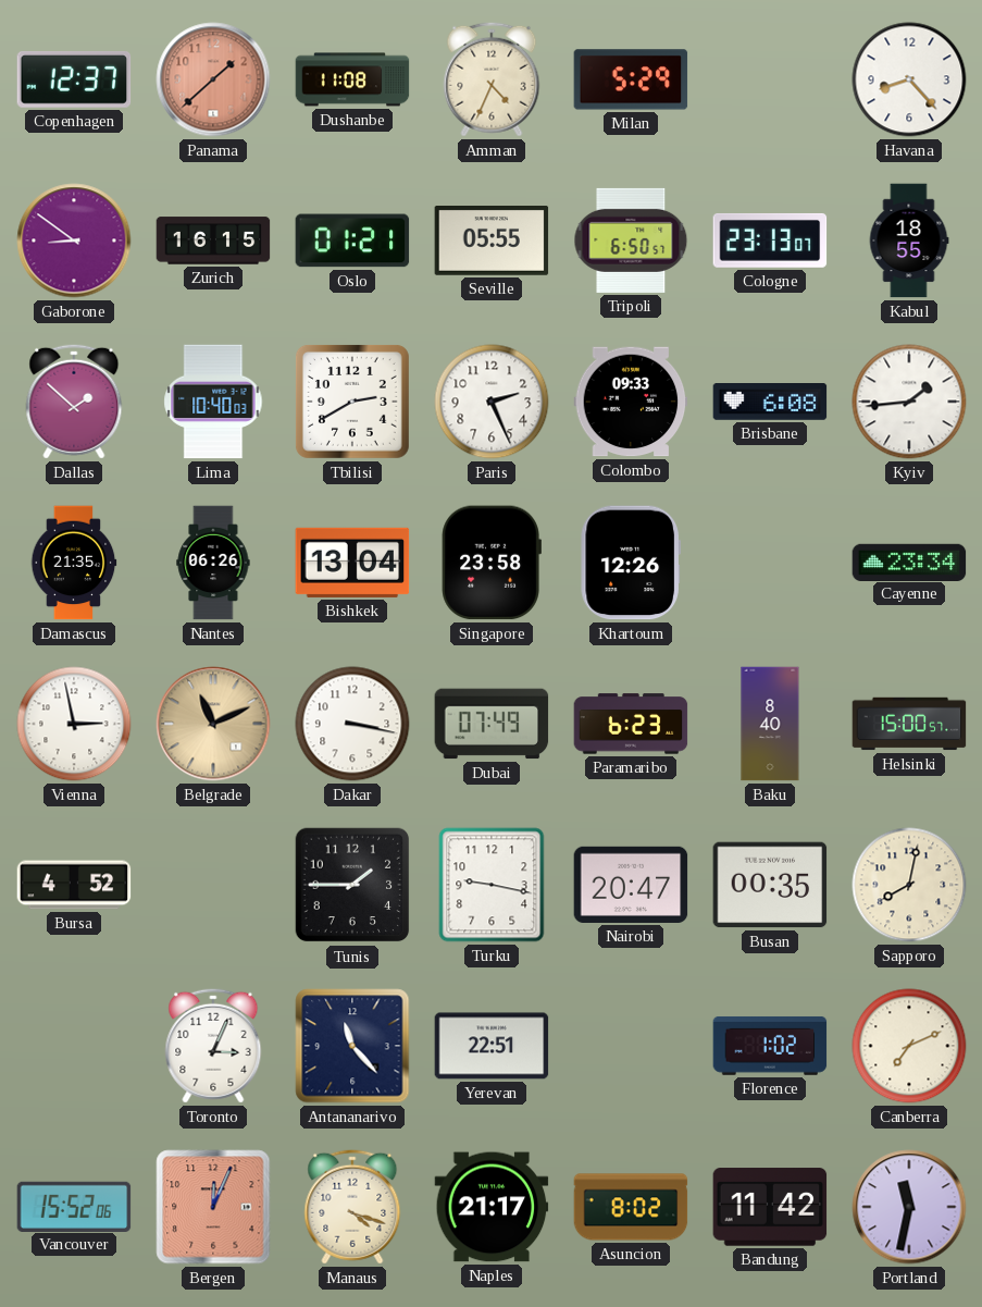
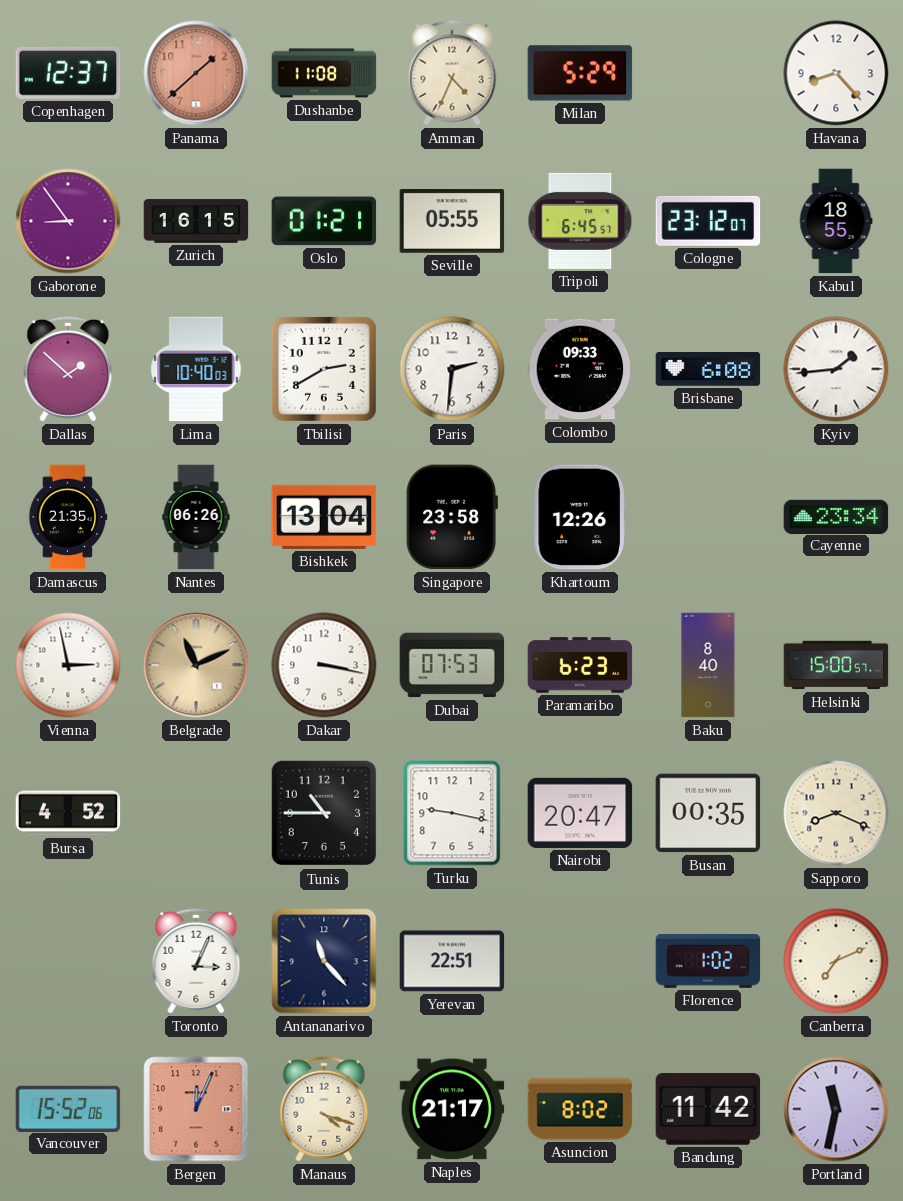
Gaborone: 8:51 -> 8:54
Tripoli: 6:50 -> 6:45
Cologne: 23:13 -> 23:12
Paris: 2:26 -> 2:31
Dubai: 07:49 -> 07:53
Tunis: 1:45 -> 10:45
Sapporo: 8:02 -> 8:19
